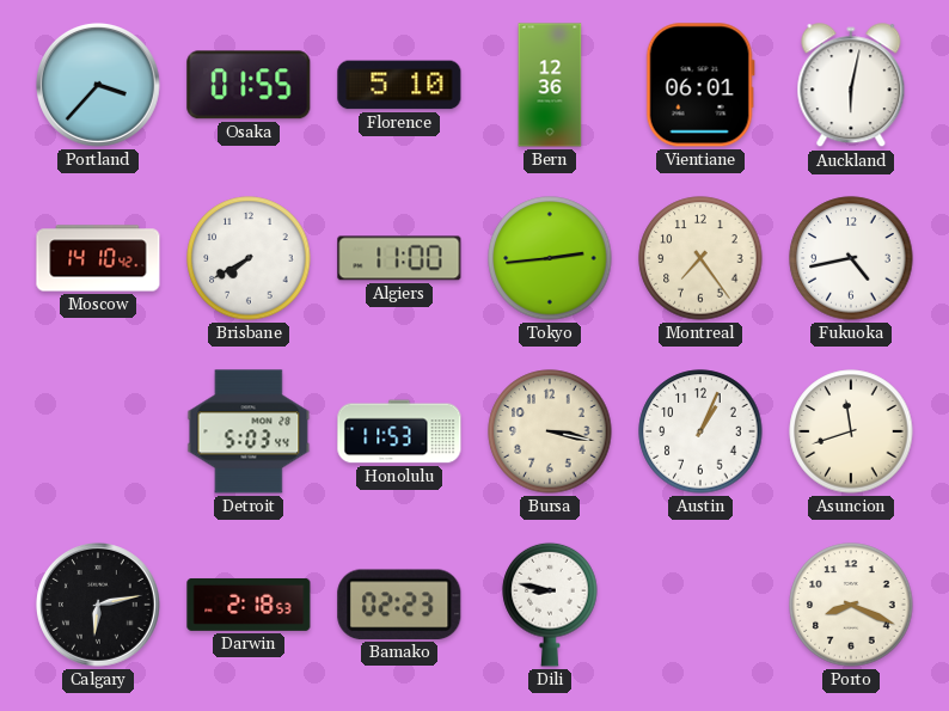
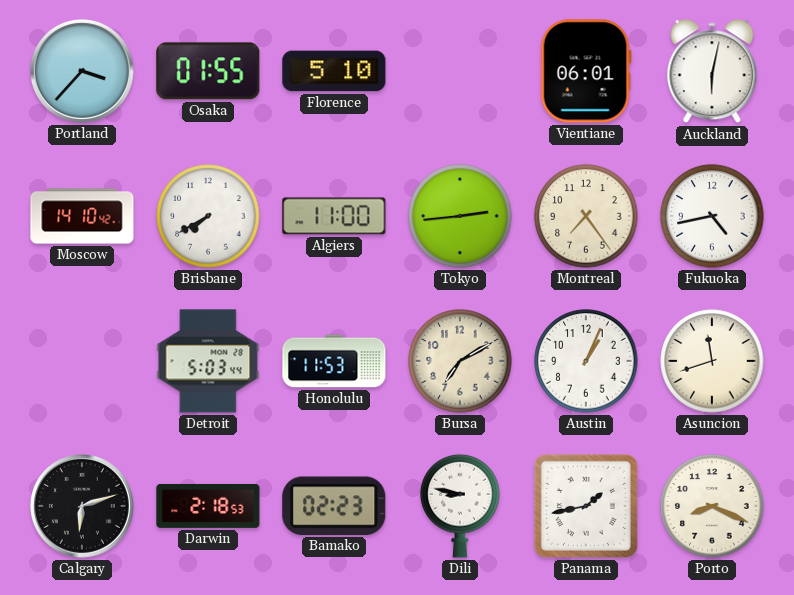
Bern: 12:36 -> none
Bursa: 3:17 -> 7:10
Calgary: 6:13 -> 6:12
Panama: none -> 1:43
